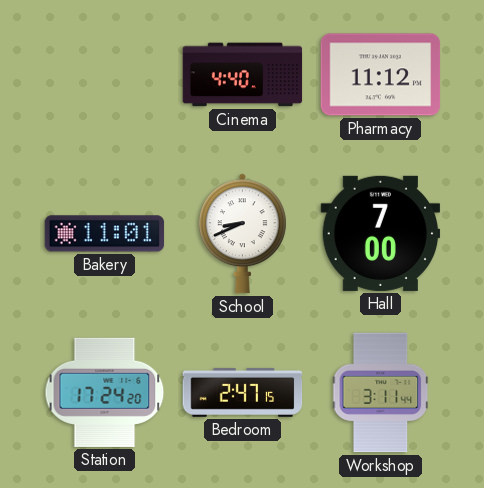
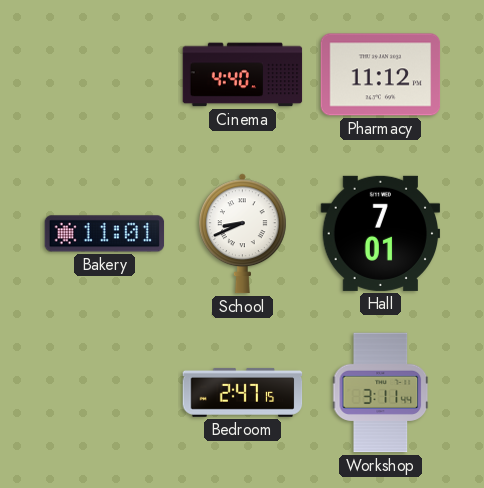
Hall: 7:00 -> 7:01
Station: 17:24 -> none
